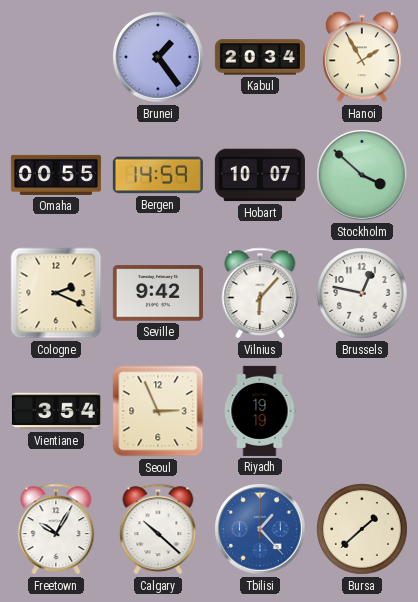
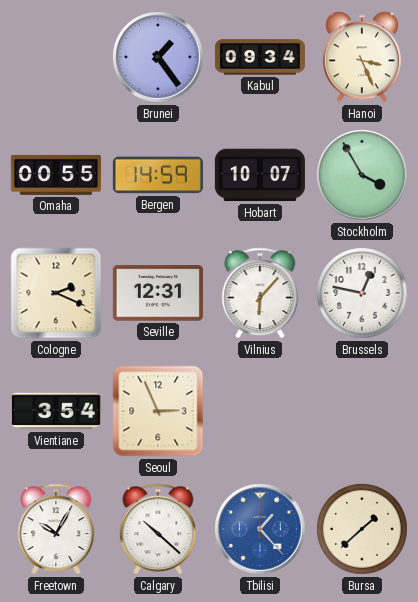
Kabul: 20:34 -> 09:34
Hanoi: 1:55 -> 3:26
Stockholm: 3:52 -> 3:55
Seville: 9:42 -> 12:31
Riyadh: 19:19 -> none
